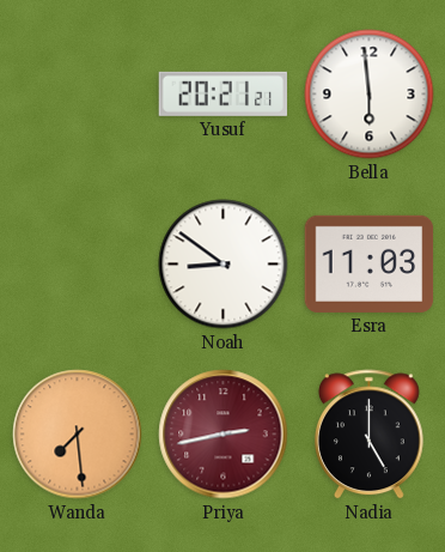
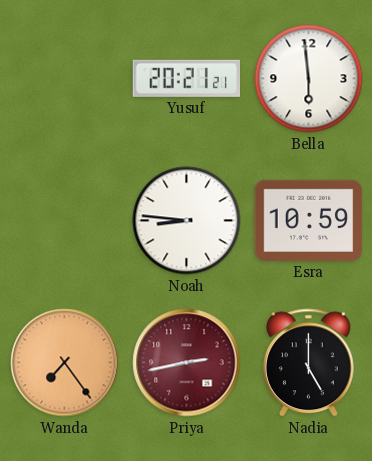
Noah: 8:51 -> 8:46
Esra: 11:03 -> 10:59
Wanda: 7:29 -> 7:24
